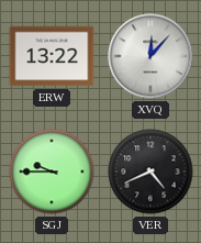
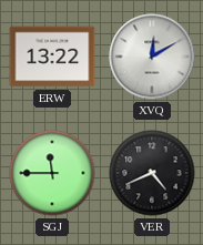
XVQ: 12:07 -> 12:10
SGJ: 9:45 -> 11:45
